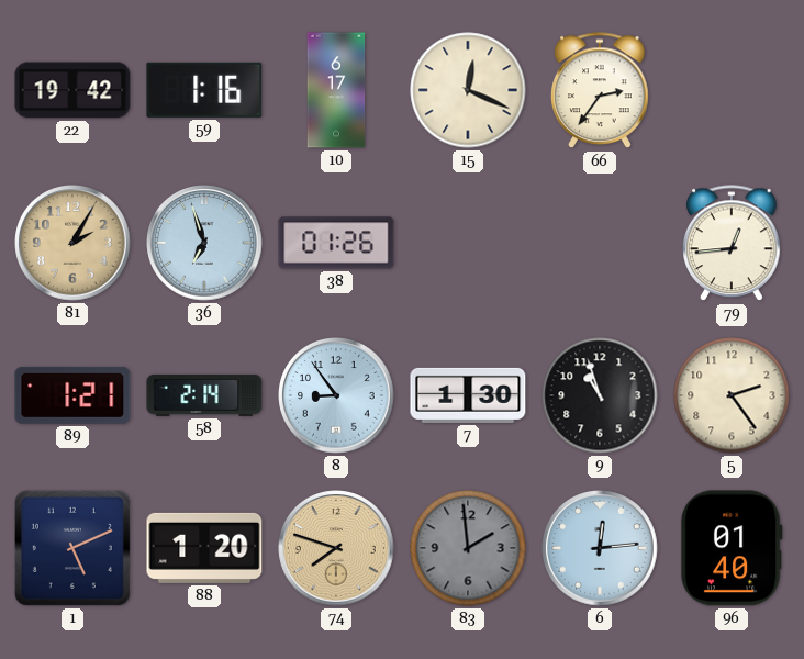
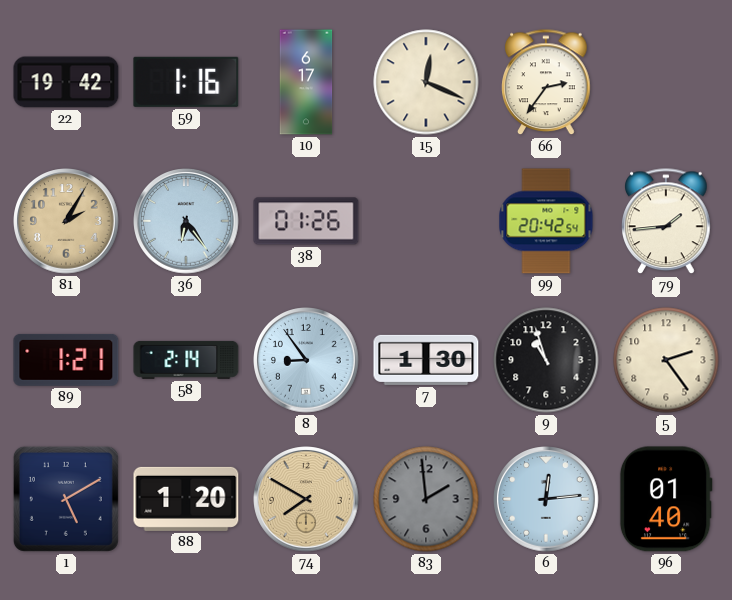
36: 6:57 -> 6:24
99: none -> 20:42
79: 12:44 -> 1:44
1: 5:11 -> 5:10
74: 7:48 -> 7:50
